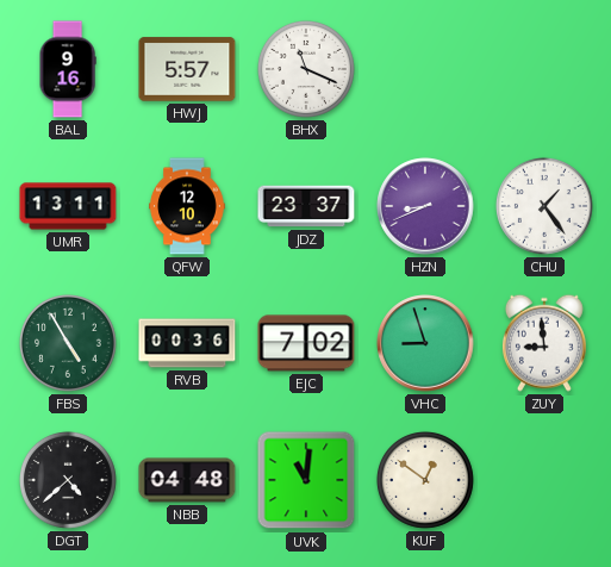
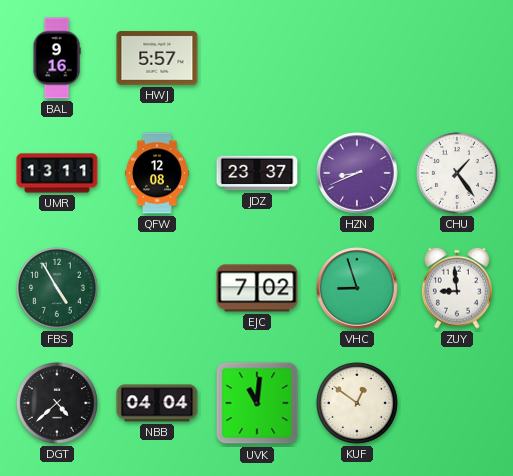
BHX: 11:19 -> none
QFW: 12:10 -> 12:08
RVB: 00:36 -> none
NBB: 04:48 -> 04:04
